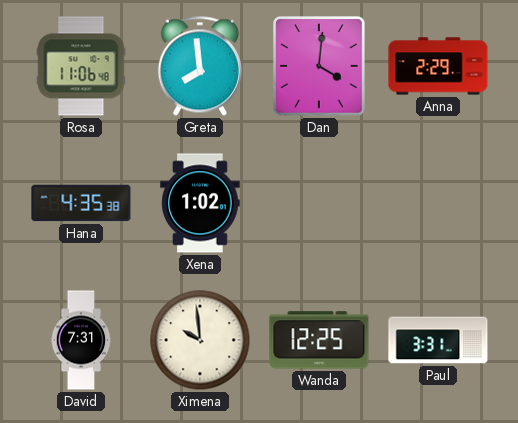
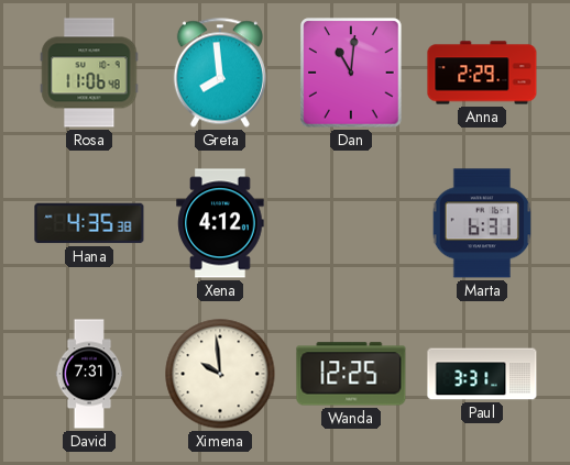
Dan: 4:01 -> 11:01
Xena: 1:02 -> 4:12
Marta: none -> 6:31
